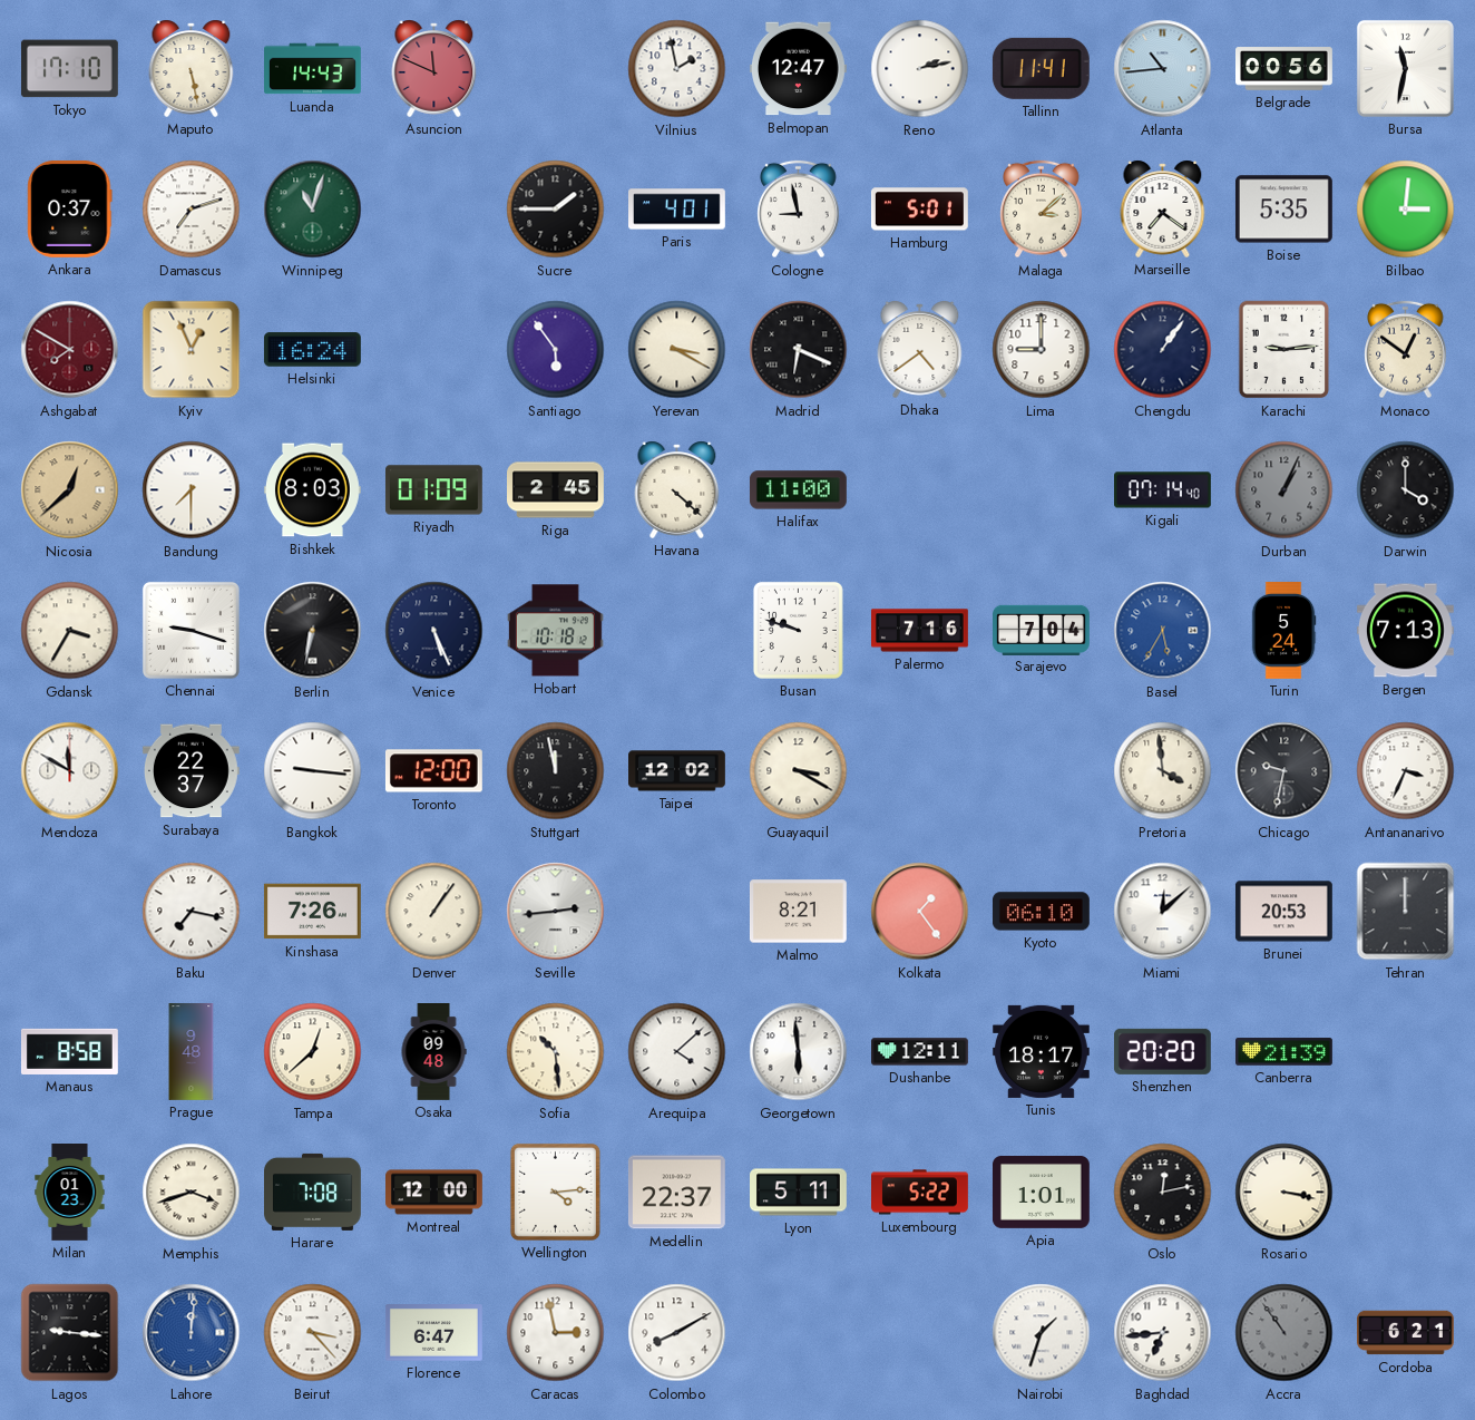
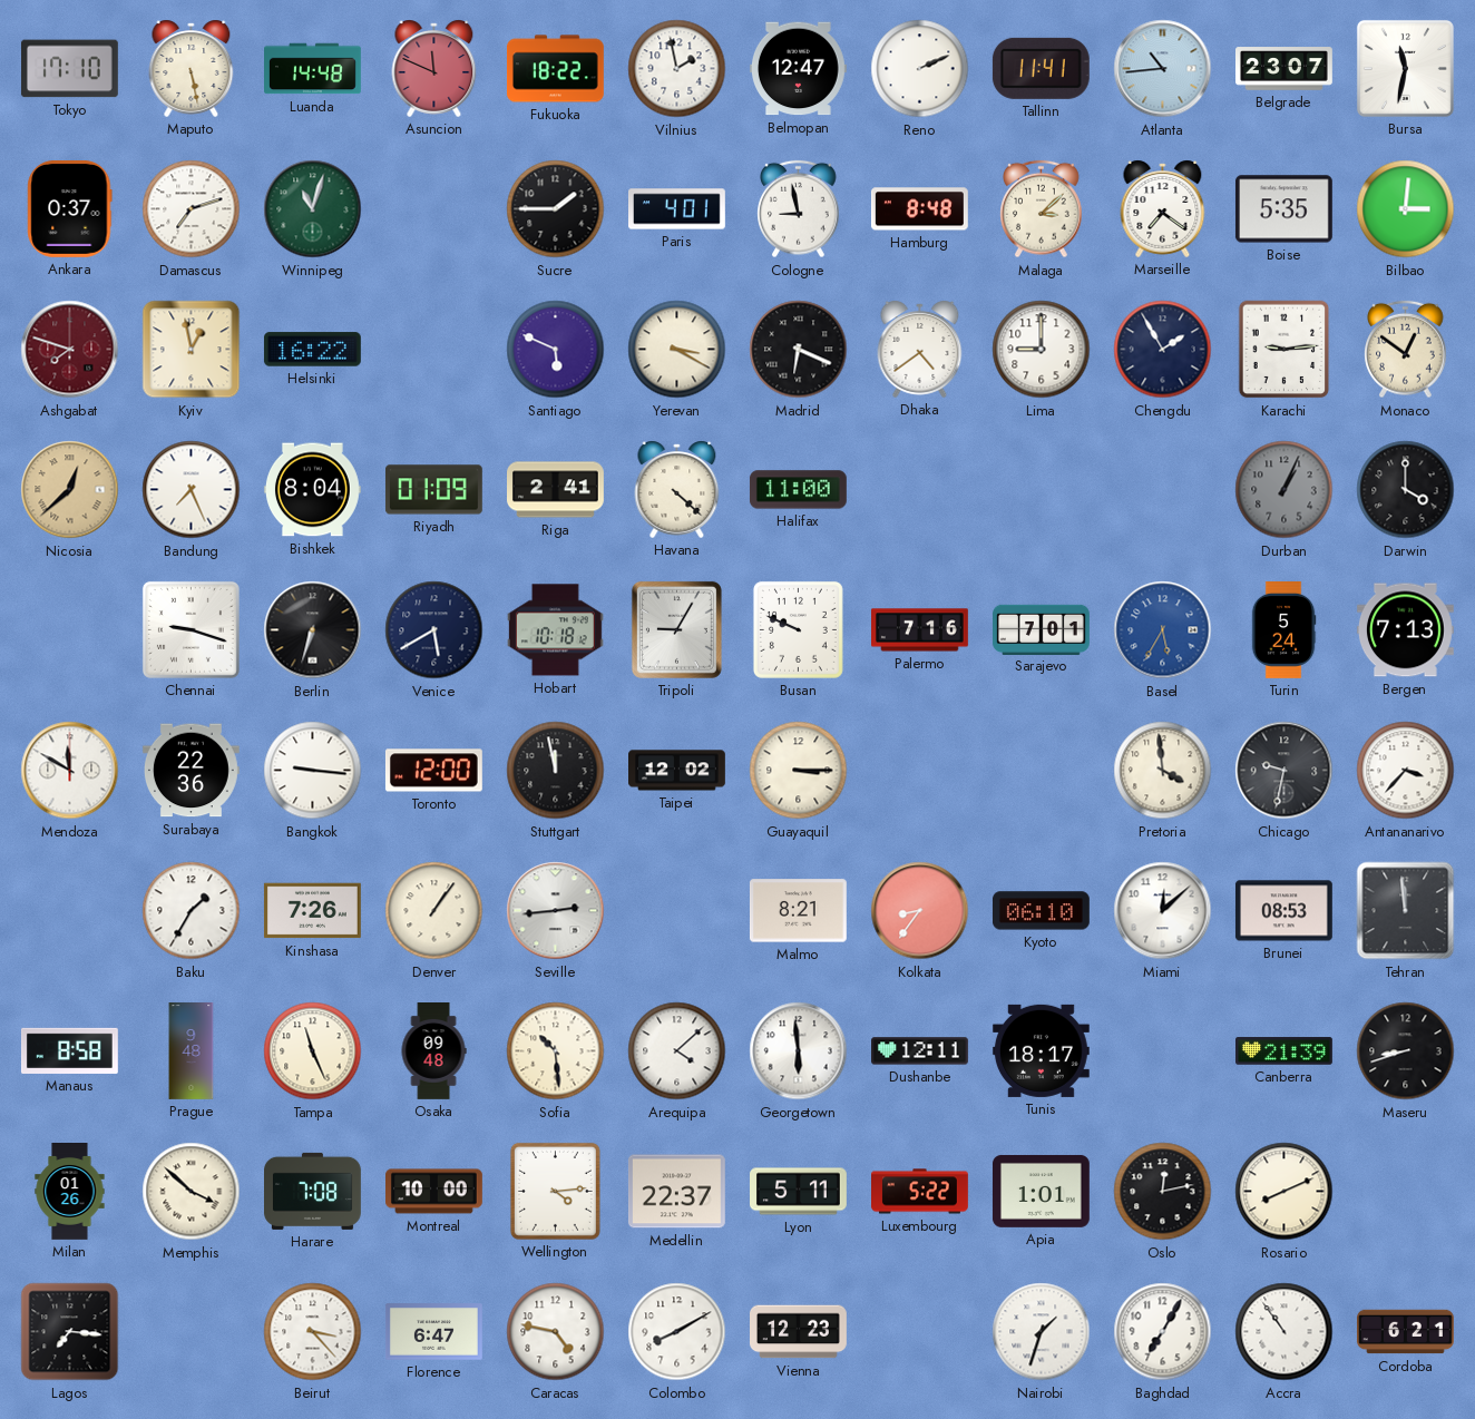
Luanda: 14:43 -> 14:48
Fukuoka: none -> 18:22
Reno: 2:13 -> 2:11
Belgrade: 00:56 -> 23:07
Hamburg: 5:01 -> 8:48
Ashgabat: 7:50 -> 7:48
Kyiv: 12:56 -> 12:58
Helsinki: 16:24 -> 16:22
Santiago: 5:54 -> 5:49
Chengdu: 1:06 -> 1:55
Bandung: 7:30 -> 7:26
Bishkek: 8:03 -> 8:04
Riga: 2:45 -> 2:41
Kigali: 07:14 -> none
Gdansk: 3:35 -> none
Berlin: 6:32 -> 6:33
Venice: 5:26 -> 5:40
Tripoli: none -> 9:05
Busan: 9:48 -> 9:49
Sarajevo: 7:04 -> 7:01
Surabaya: 22:37 -> 22:36
Guayaquil: 3:20 -> 3:15
Antananarivo: 3:34 -> 3:37
Baku: 7:17 -> 1:35
Kolkata: 1:24 -> 8:36
Brunei: 20:53 -> 08:53
Tehran: 12:00 -> 11:59
Tampa: 12:38 -> 11:26
Shenzhen: 20:20 -> none
Maseru: none -> 8:42
Milan: 01:23 -> 01:26
Memphis: 3:42 -> 3:52
Montreal: 12:00 -> 10:00
Rosario: 3:17 -> 8:11
Lagos: 9:16 -> 7:16
Lahore: 12:01 -> none
Caracas: 2:58 -> 4:47
Vienna: none -> 12:23
Baghdad: 6:44 -> 7:05
Accra dial: grey -> white
